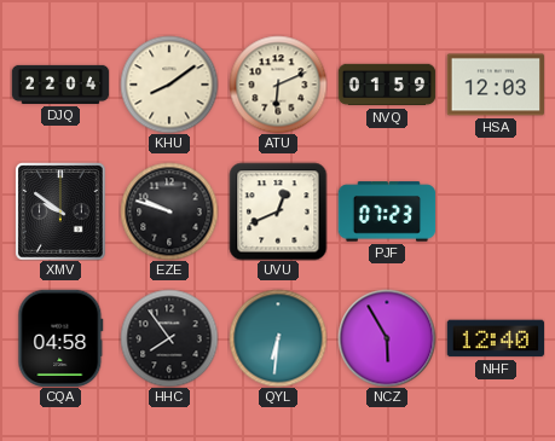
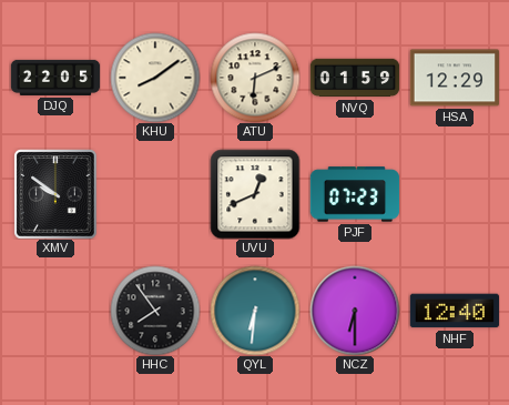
DJQ: 22:04 -> 22:05
HSA: 12:03 -> 12:29
EZE: 9:48 -> none
CQA: 04:58 -> none
NCZ: 5:55 -> 6:30
